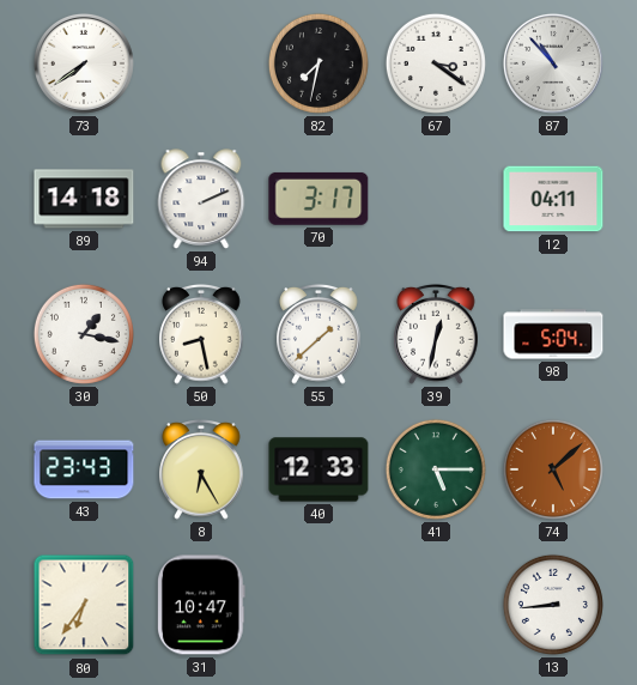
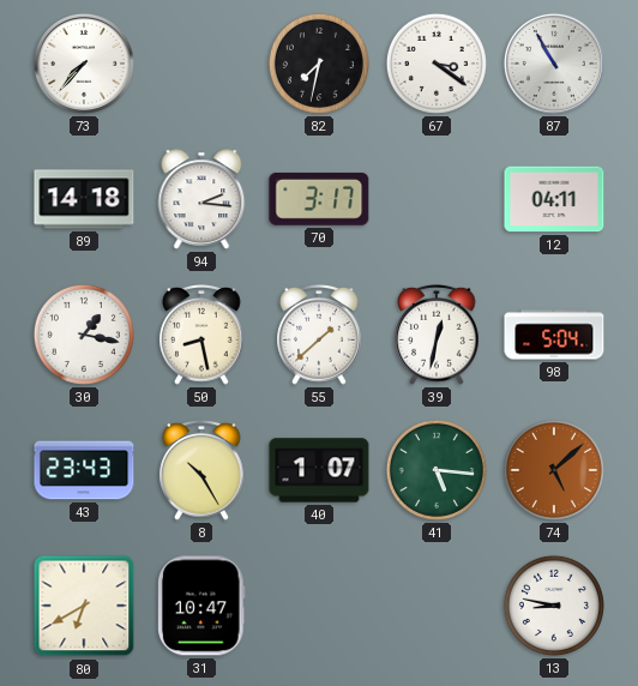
73: 7:39 -> 7:37
87: 10:53 -> 10:55
94: 2:11 -> 2:16
8: 6:25 -> 10:25
40: 12:33 -> 1:07
41: 5:15 -> 5:16
80: 6:36 -> 6:40
13: 8:44 -> 8:47
